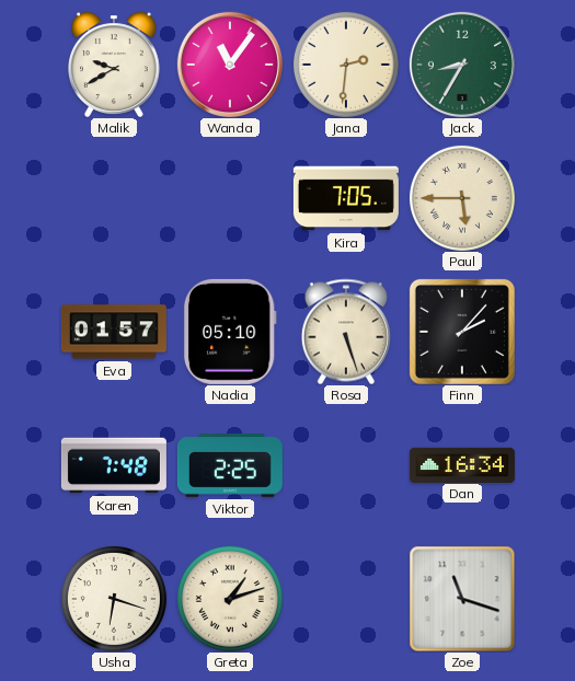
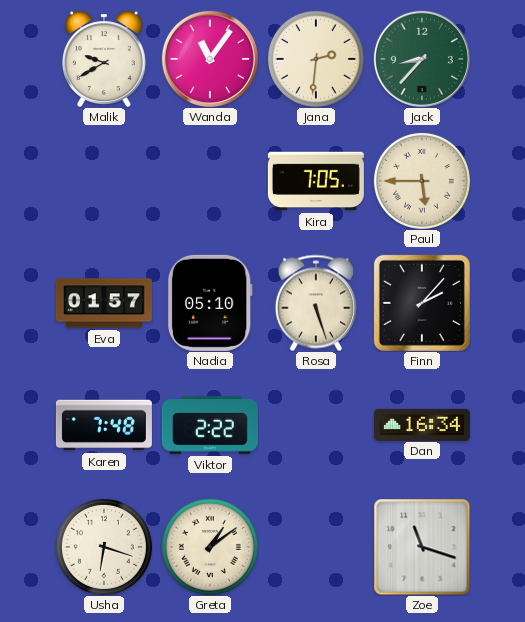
Jack: 8:35 -> 8:37
Viktor: 2:25 -> 2:22
Greta: 1:12 -> 1:09
